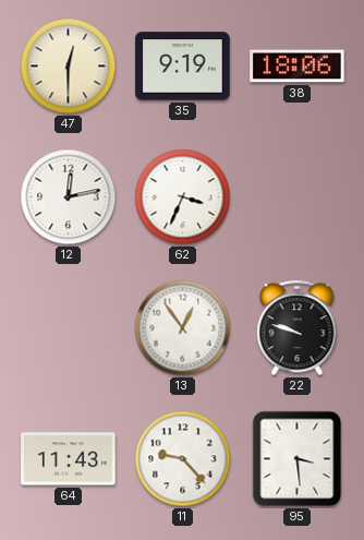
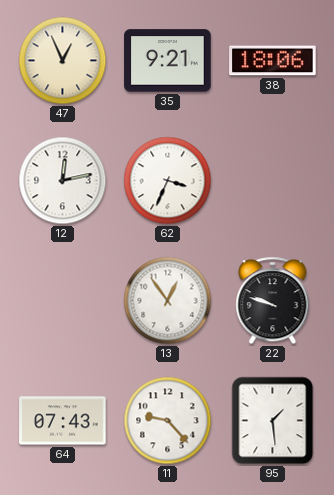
47: 12:30 -> 12:56
35: 9:19 -> 9:21
64: 11:43 -> 07:43
95: 3:29 -> 1:29
